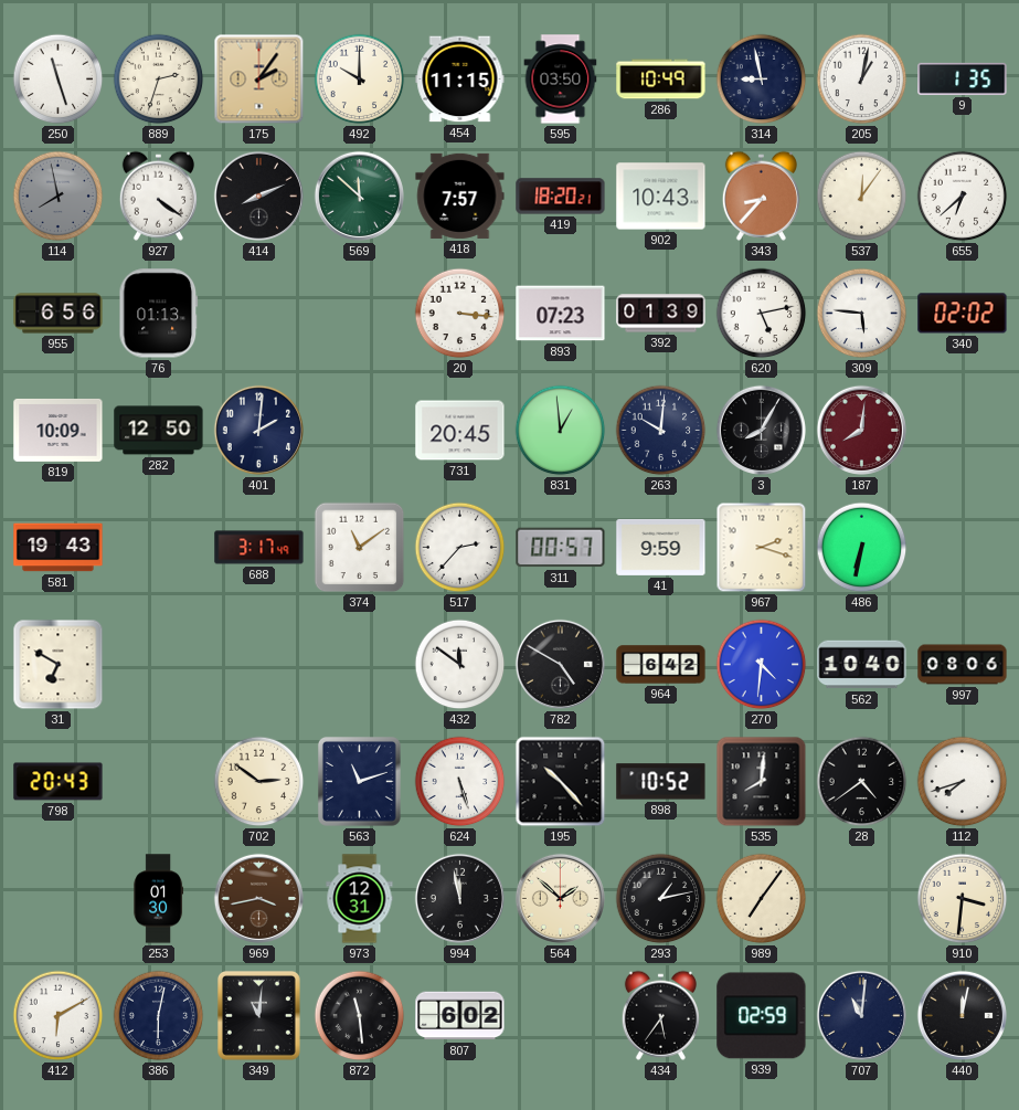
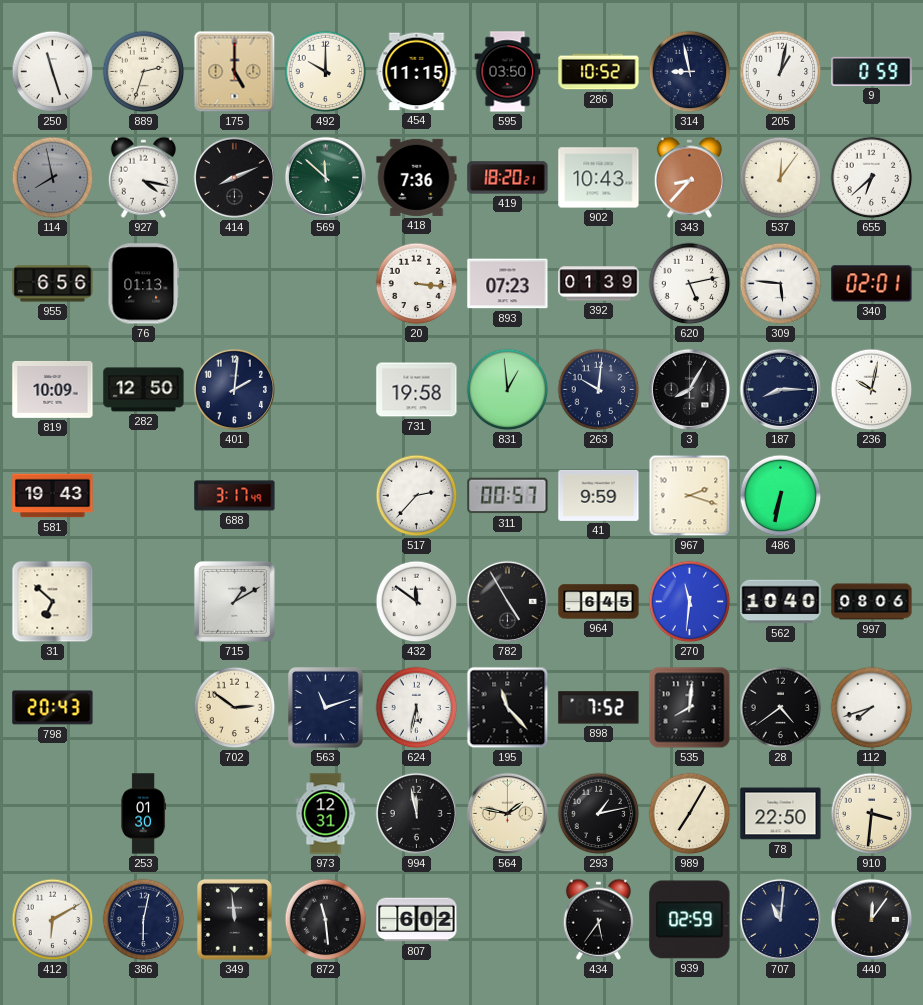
175: 2:06 -> 5:00
286: 10:49 -> 10:52
9: 1:35 -> 0:59
927: 4:21 -> 4:17
418: 7:57 -> 7:36
340: 02:02 -> 02:01
731: 20:45 -> 19:58
187: 8:01 -> 8:15
187 dial: burgundy -> navy
236: none -> 10:02
374: 11:09 -> none
31: 6:50 -> 6:52
715: none -> 1:10
782: 4:50 -> 4:55
964: 6:42 -> 6:45
270: 4:31 -> 11:31
624: 5:27 -> 5:32
195: 10:23 -> 11:23
898: 10:52 -> 7:52
969: 3:43 -> none
564: 1:52 -> 1:47
989: 7:06 -> 7:05
78: none -> 22:50
349: 11:01 -> 11:59
440: 12:02 -> 12:06
